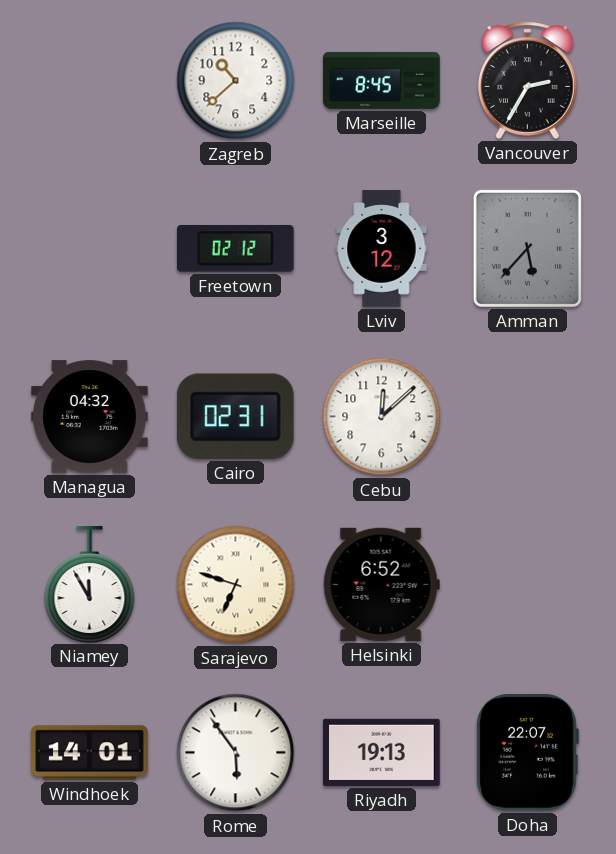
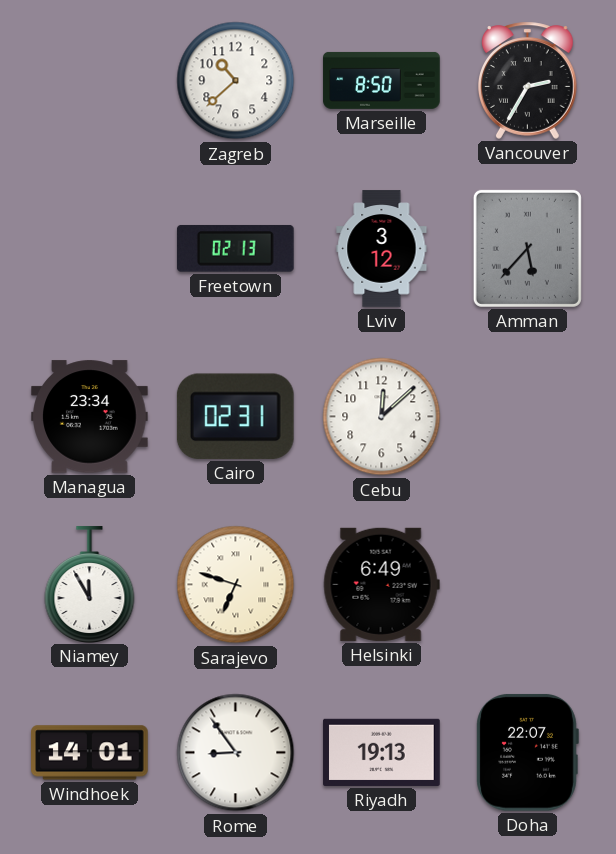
Marseille: 8:45 -> 8:50
Freetown: 02:12 -> 02:13
Managua: 04:32 -> 23:34
Helsinki: 6:52 -> 6:49
Rome: 5:54 -> 8:54
